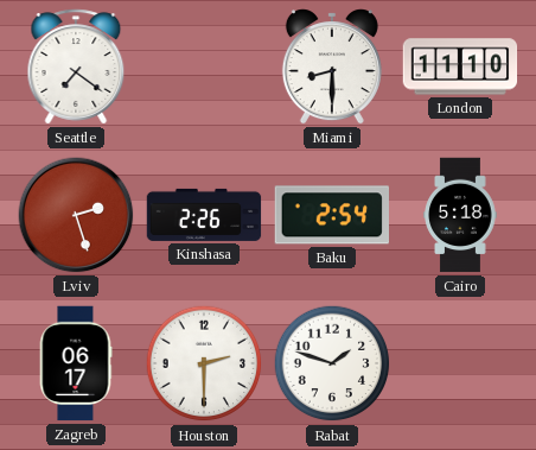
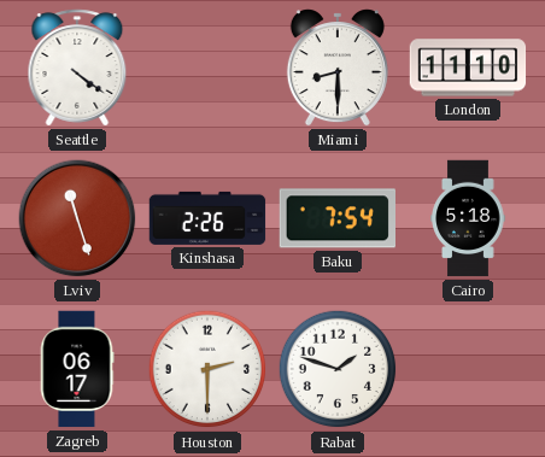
Seattle: 7:21 -> 4:21
Lviv: 2:27 -> 11:27
Baku: 2:54 -> 7:54
